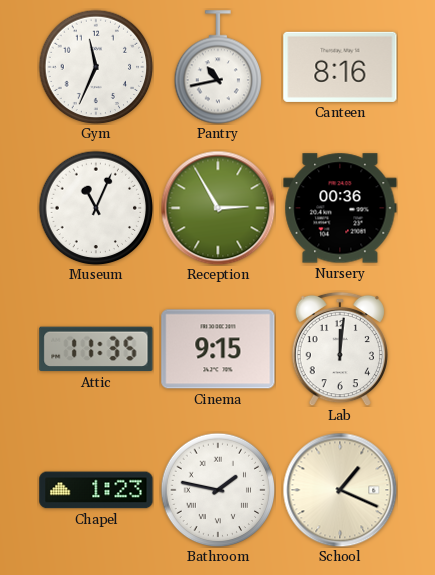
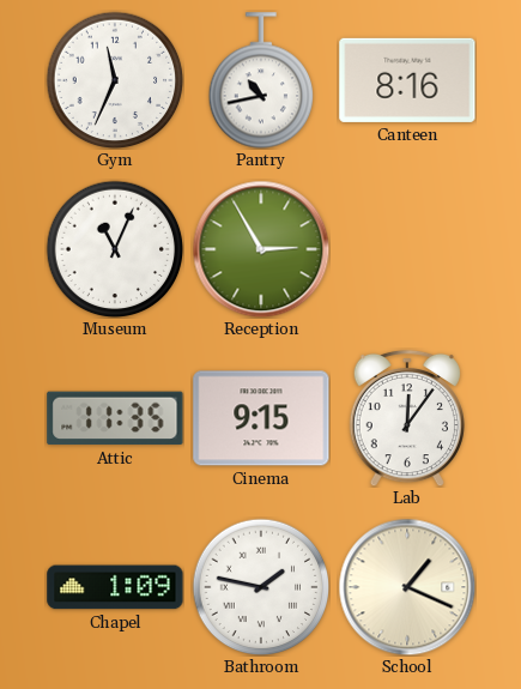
Nursery: 00:36 -> none
Lab: 12:01 -> 12:06
Chapel: 1:23 -> 1:09
